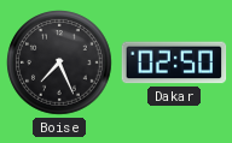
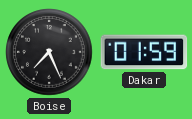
Dakar: 02:50 -> 01:59
